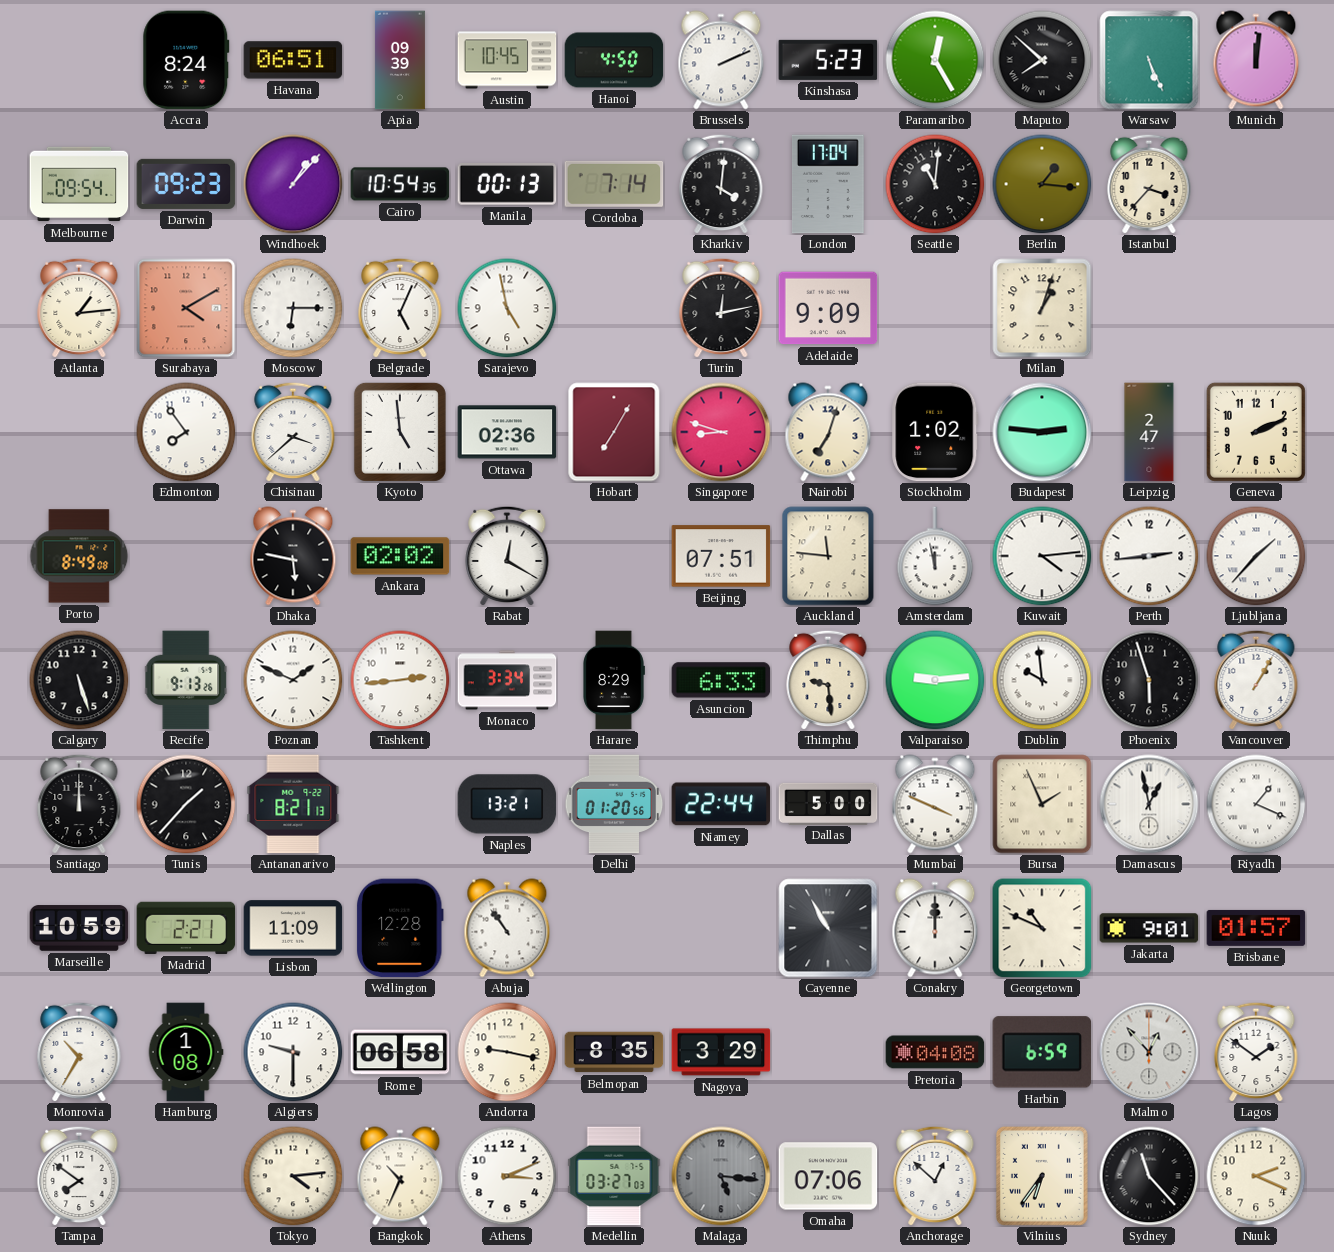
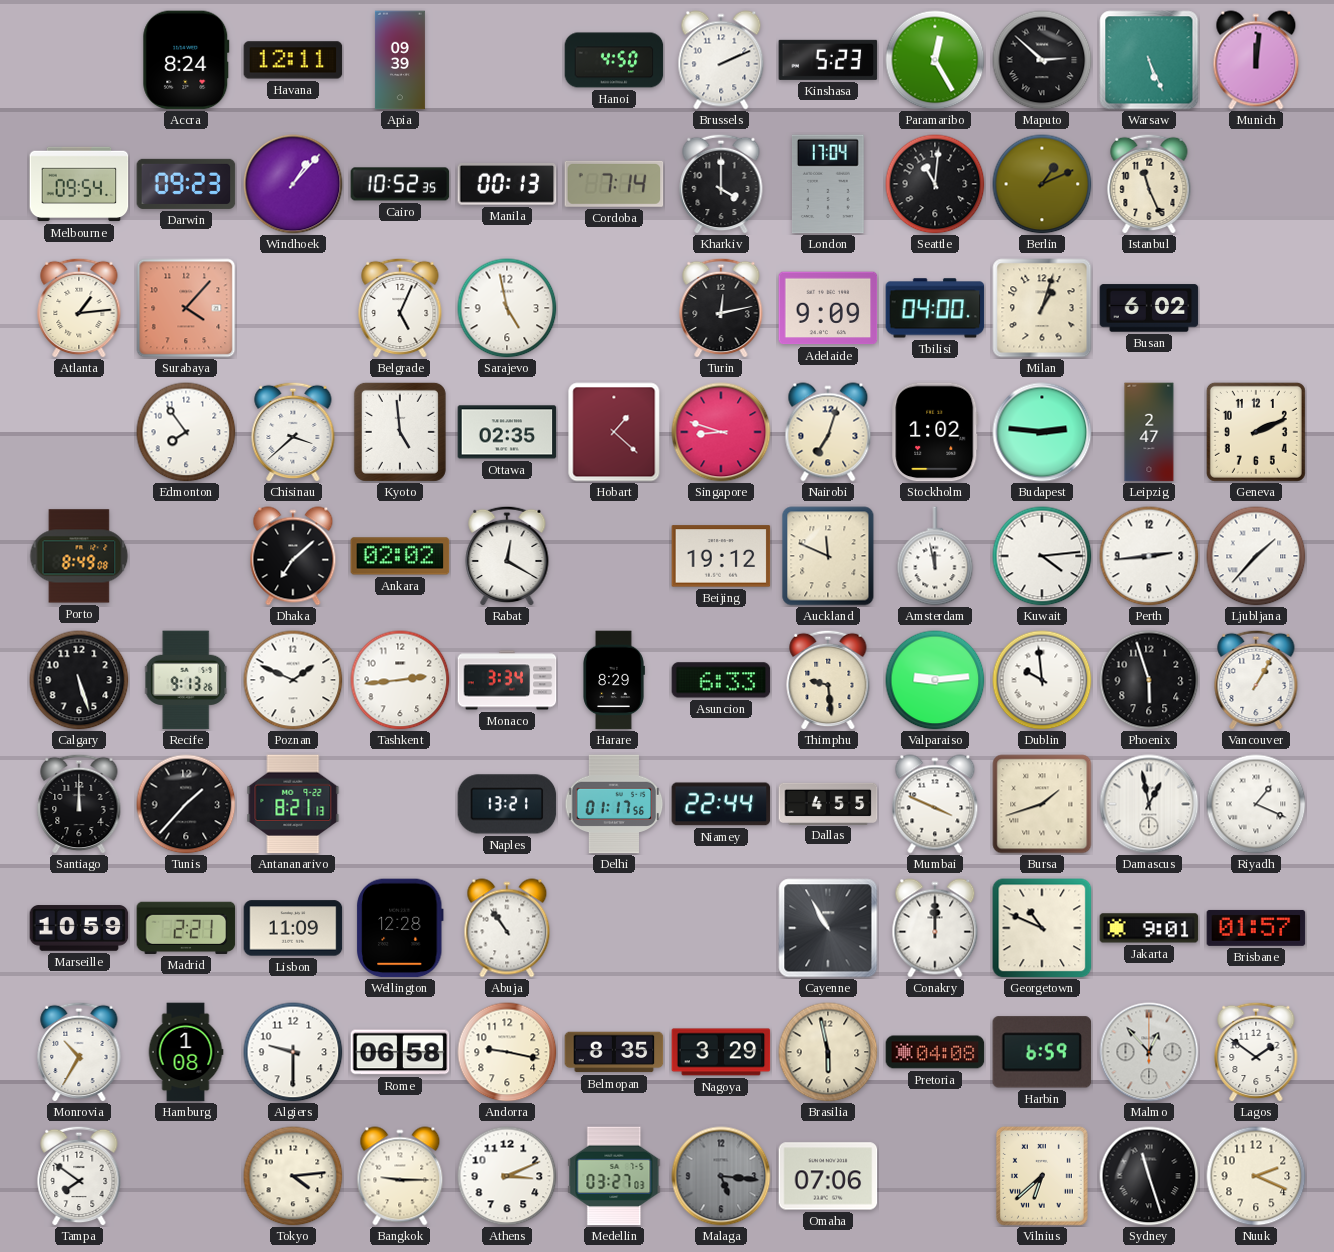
Havana: 06:51 -> 12:11
Austin: 10:45 -> none
Maputo: 7:52 -> 2:52
Cairo: 10:54 -> 10:52
Kharkiv: 4:01 -> 4:00
Berlin: 1:16 -> 1:11
Istanbul: 3:37 -> 11:26
Surabaya: 4:10 -> 4:07
Moscow: 6:15 -> none
Tbilisi: none -> 04:00
Busan: none -> 6:02
Ottawa: 02:36 -> 02:35
Hobart: 7:05 -> 1:22
Dhaka: 5:47 -> 7:08
Beijing: 07:51 -> 19:12
Auckland: 11:46 -> 11:49
Delhi: 01:20 -> 01:17
Dallas: 5:00 -> 4:55
Bursa: 1:56 -> 1:42
Brasilia: none -> 5:58
Bangkok: 10:34 -> 9:15
Anchorage: 12:52 -> none
Vilnius: 6:36 -> 6:38
Sydney: 11:23 -> 11:27
